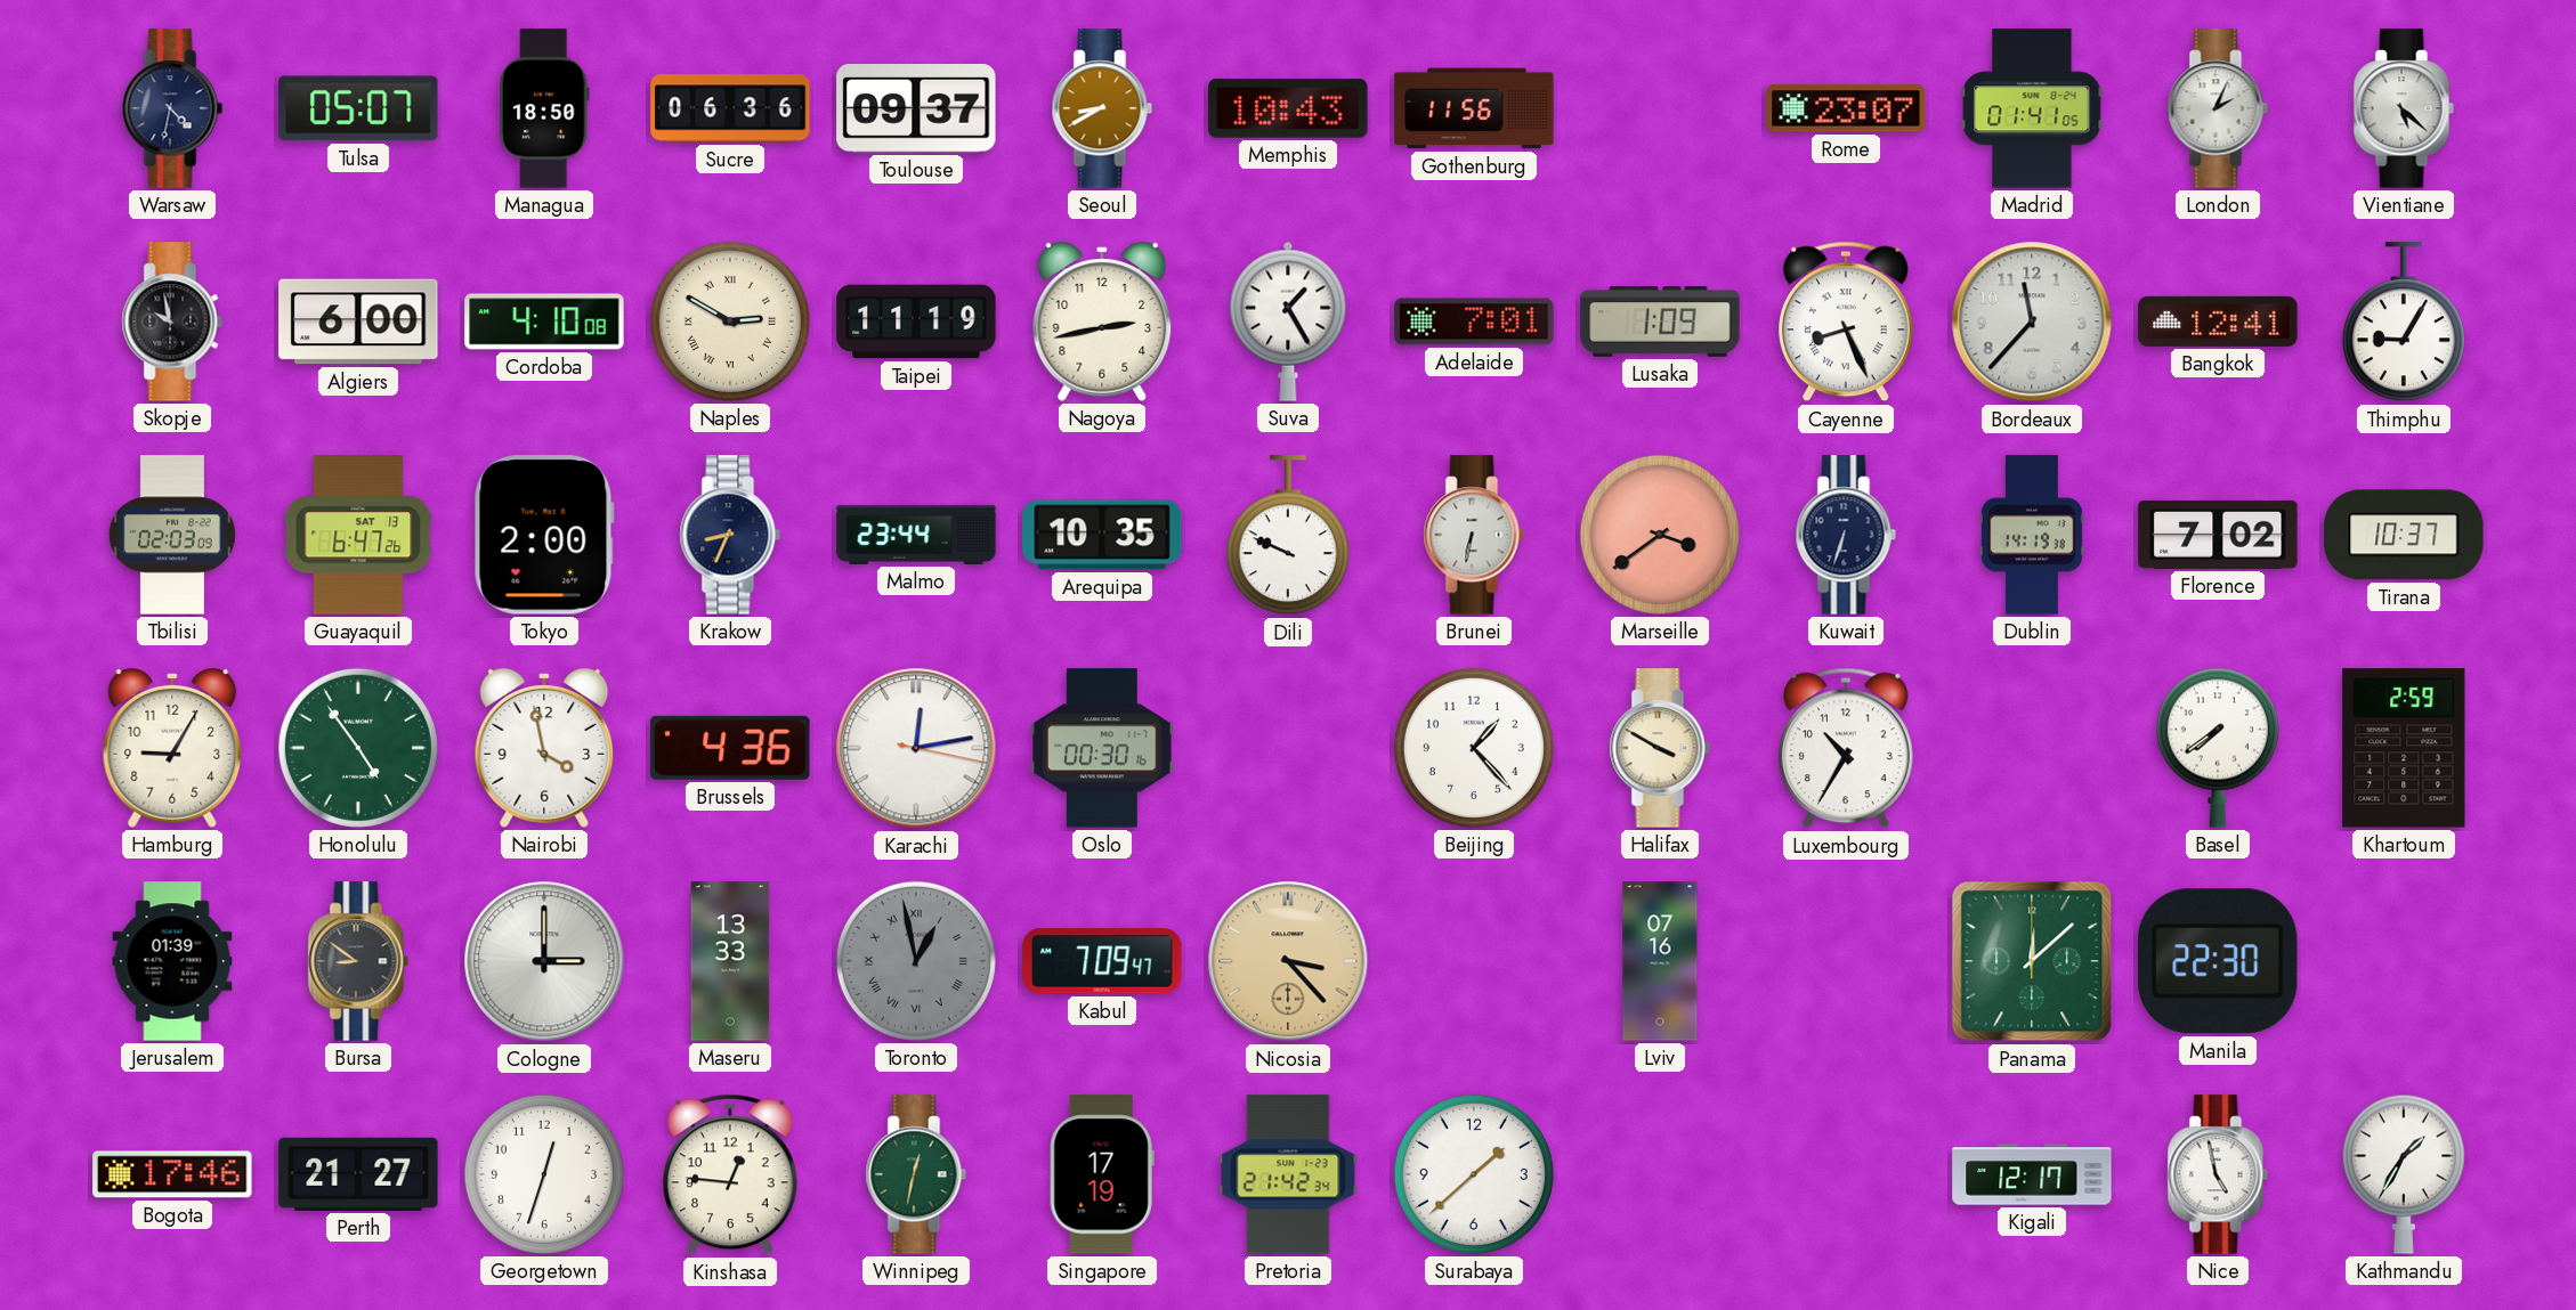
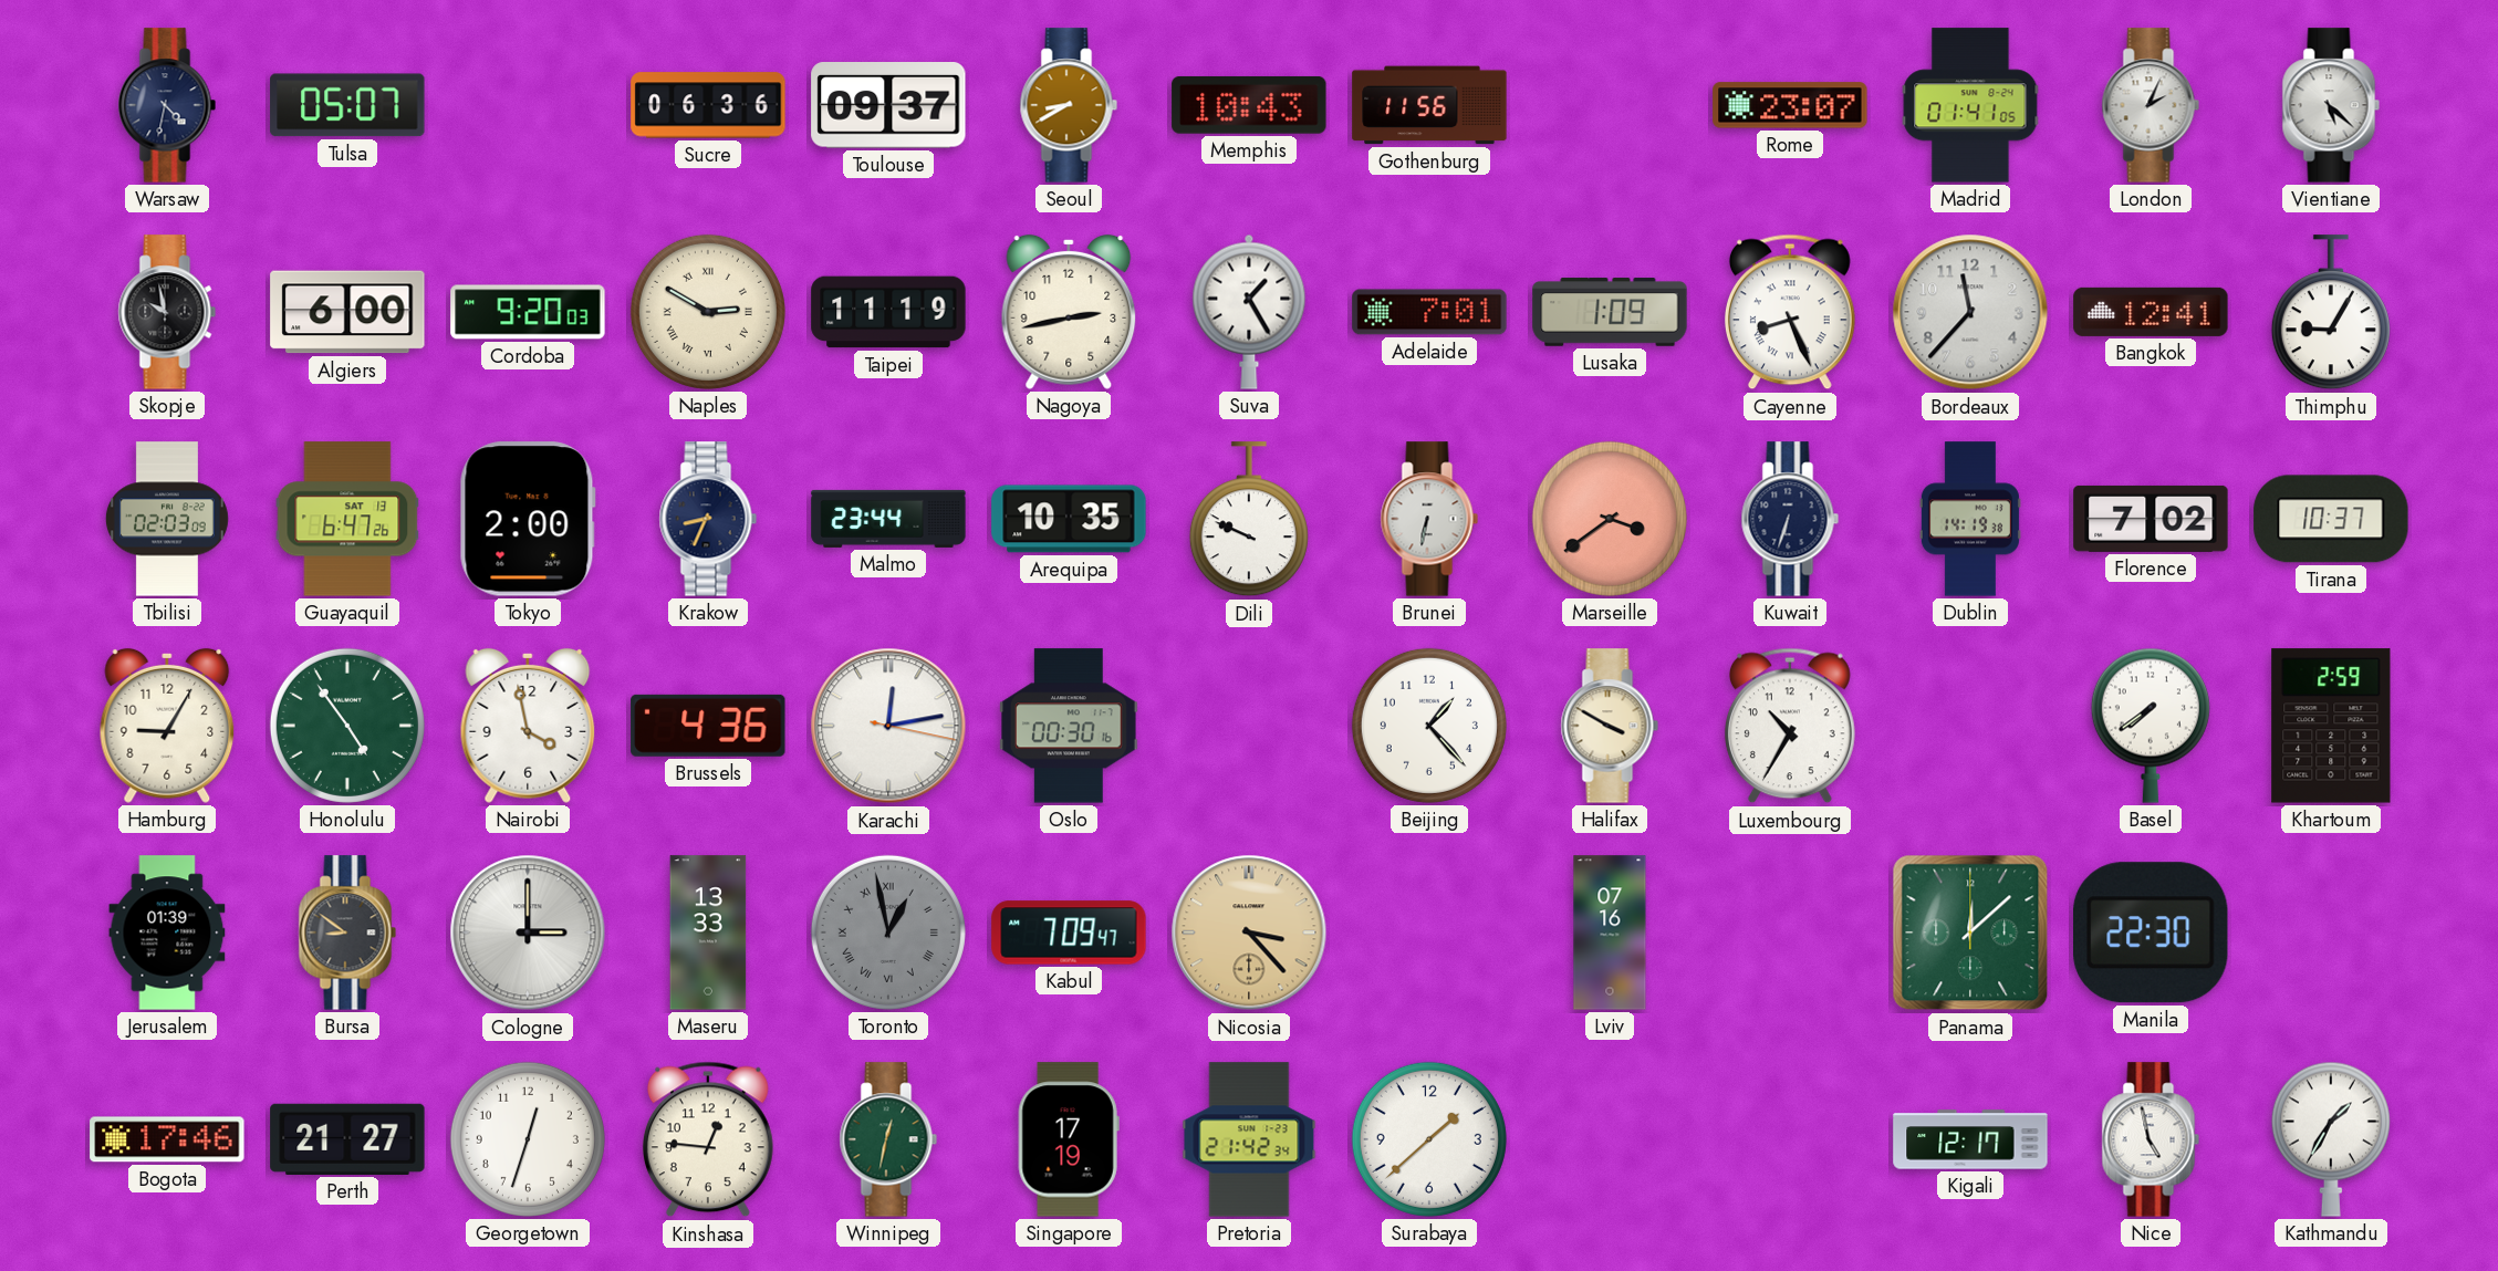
Managua: 18:50 -> none
Cordoba: 4:10 -> 9:20
